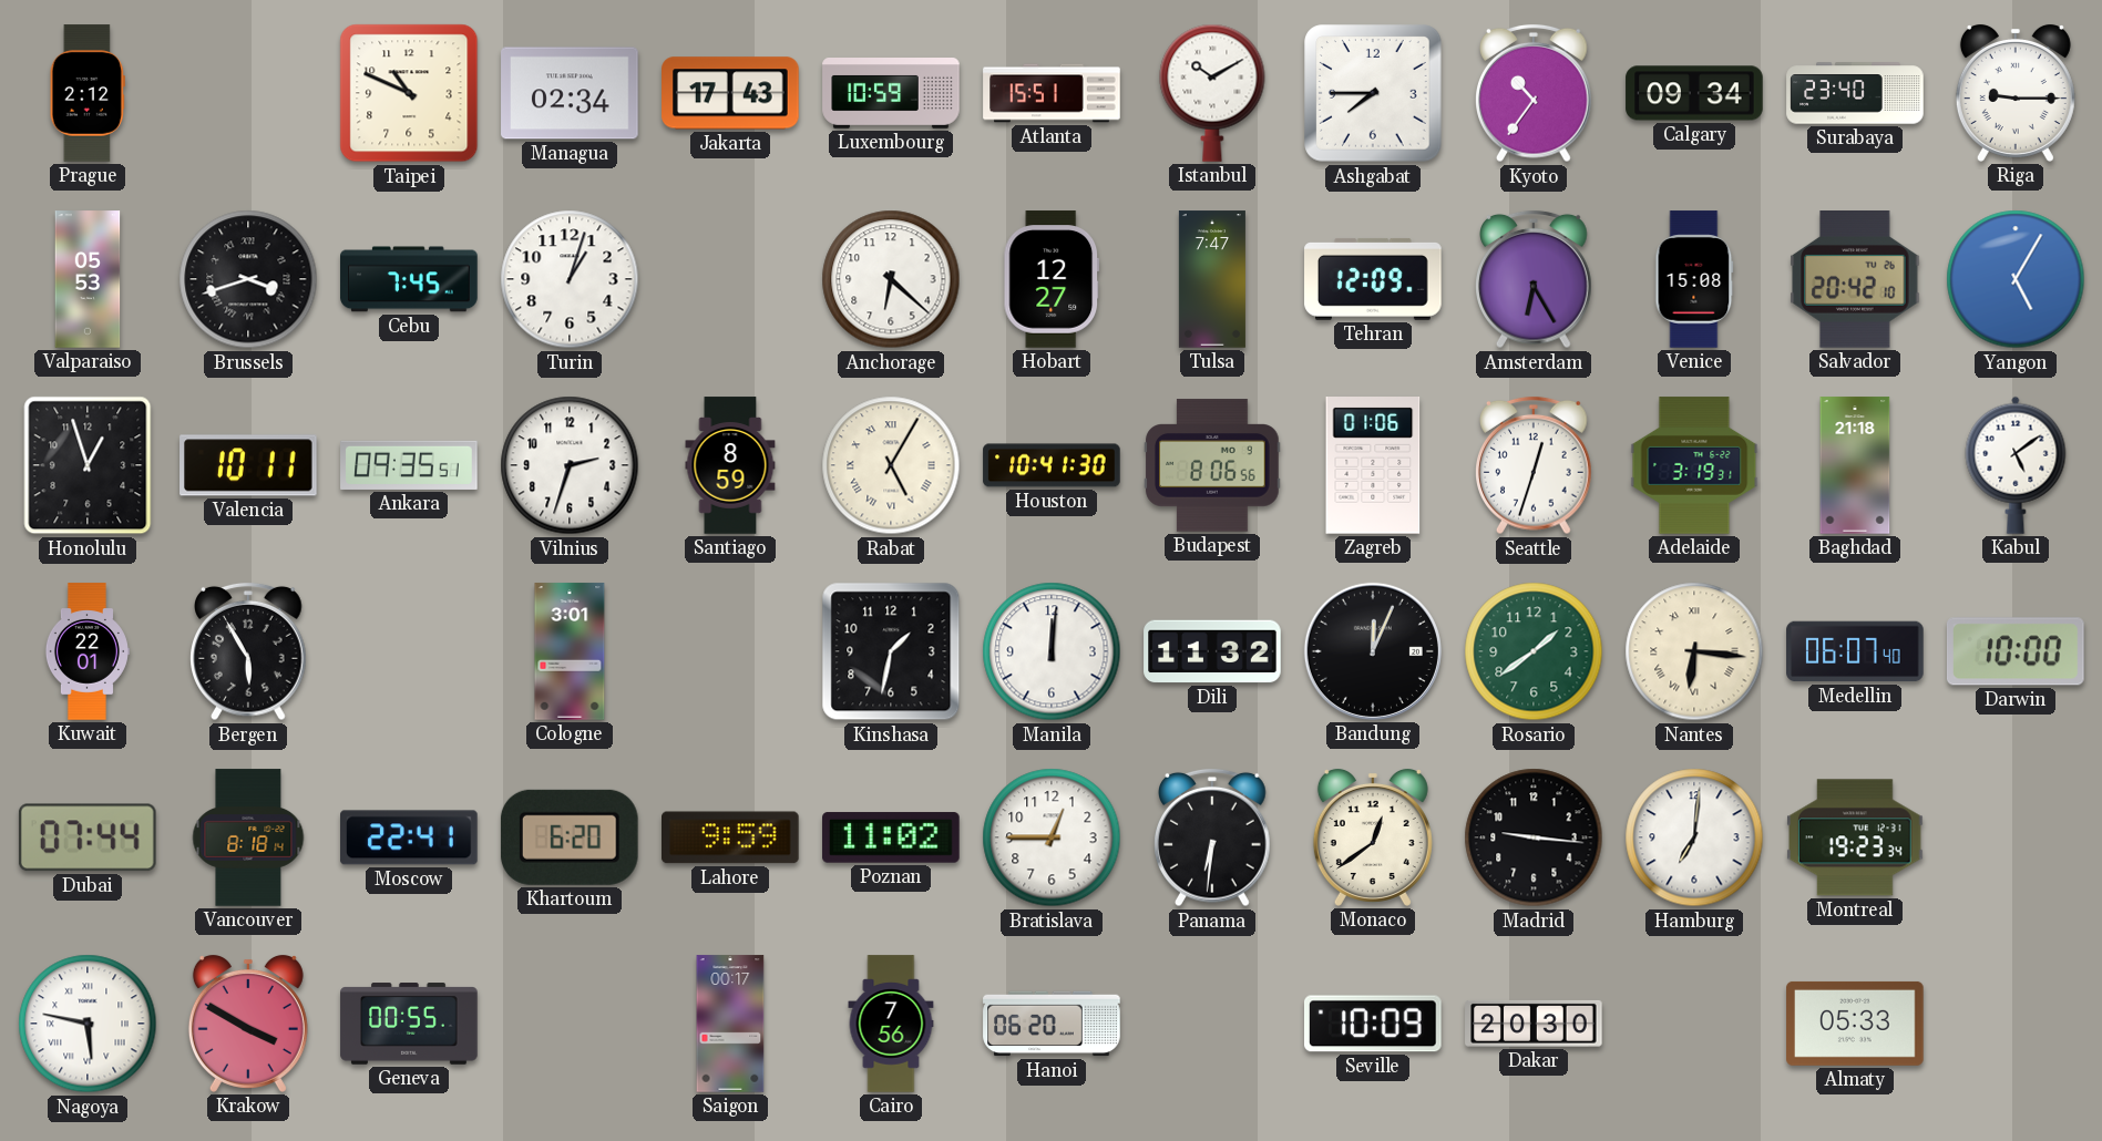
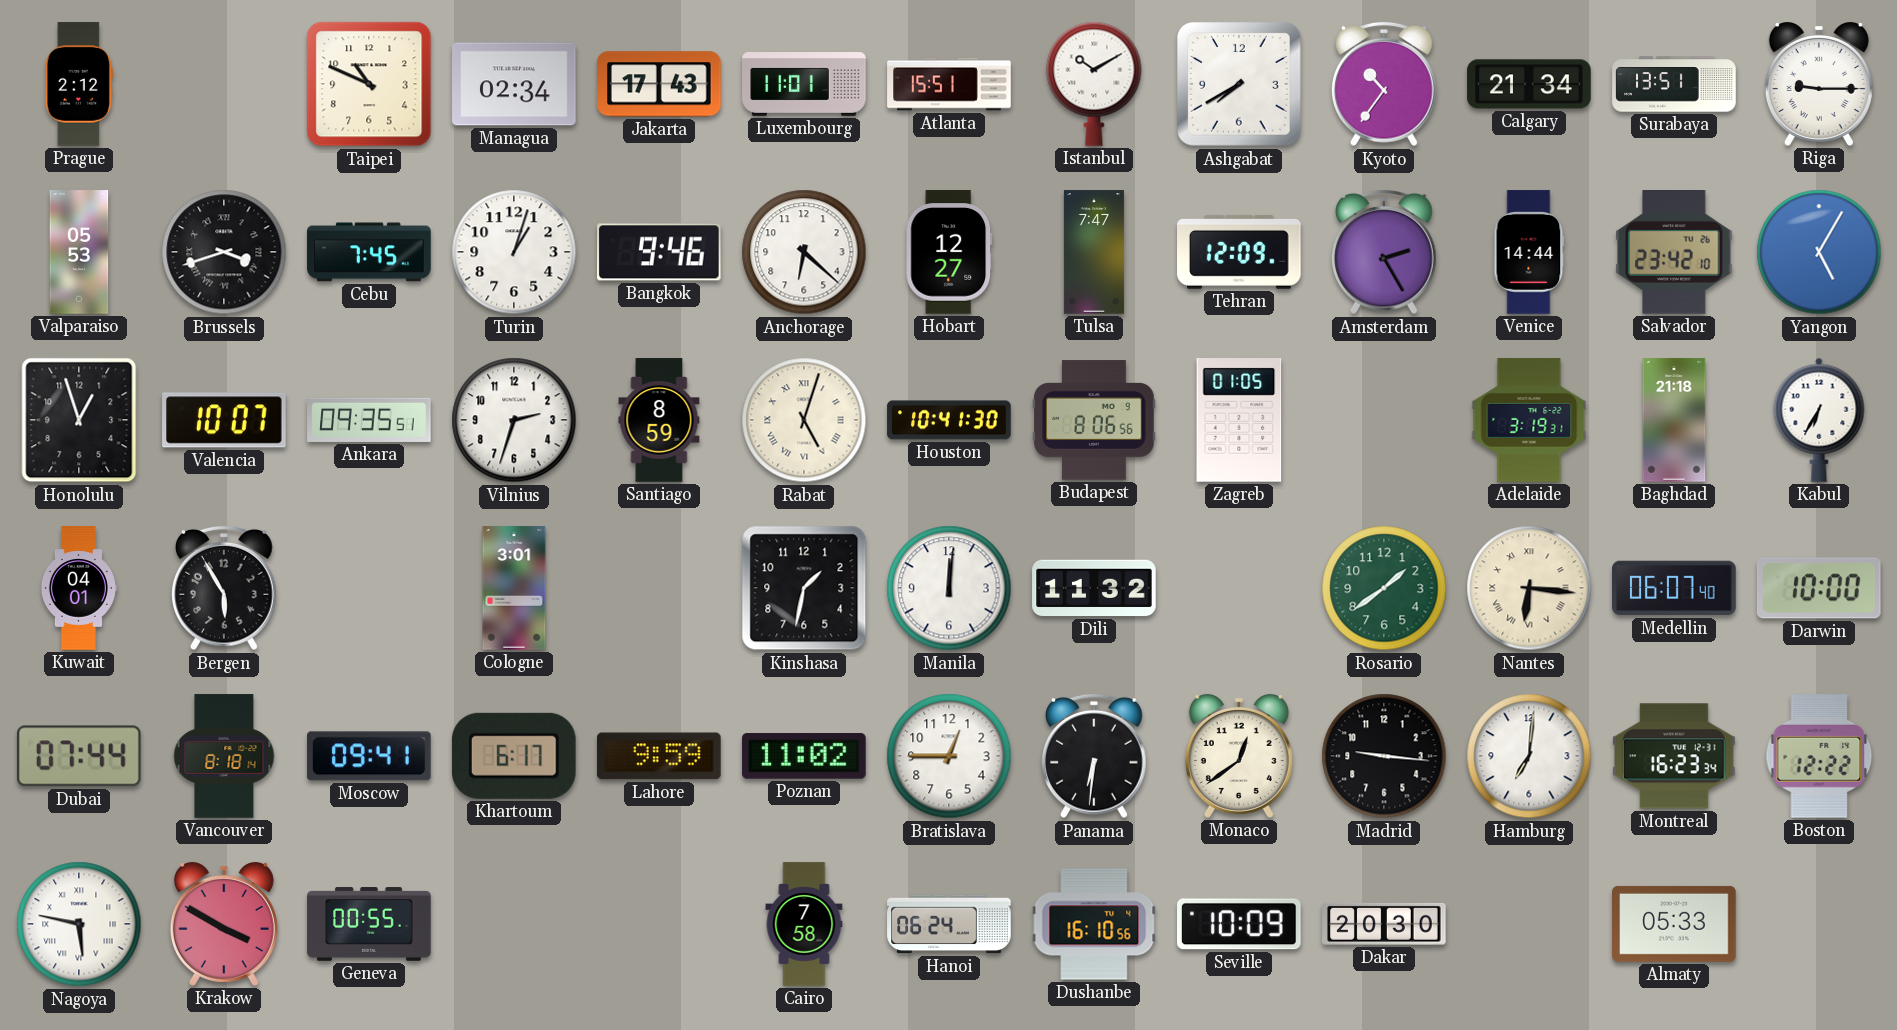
Luxembourg: 10:59 -> 11:01
Ashgabat: 7:45 -> 7:40
Calgary: 09:34 -> 21:34
Surabaya: 23:40 -> 13:51
Bangkok: none -> 9:46
Amsterdam: 6:25 -> 2:25
Venice: 15:08 -> 14:44
Salvador: 20:42 -> 23:42
Valencia: 10:11 -> 10:07
Rabat: 5:05 -> 5:03
Zagreb: 01:06 -> 01:05
Seattle: 12:33 -> none
Kabul: 5:09 -> 6:35
Kuwait: 22:01 -> 04:01
Bandung: 12:04 -> none
Moscow: 22:41 -> 09:41
Khartoum: 6:20 -> 6:17
Montreal: 19:23 -> 16:23
Boston: none -> 12:22
Saigon: 00:17 -> none
Cairo: 7:56 -> 7:58
Hanoi: 06:20 -> 06:24
Dushanbe: none -> 16:10
